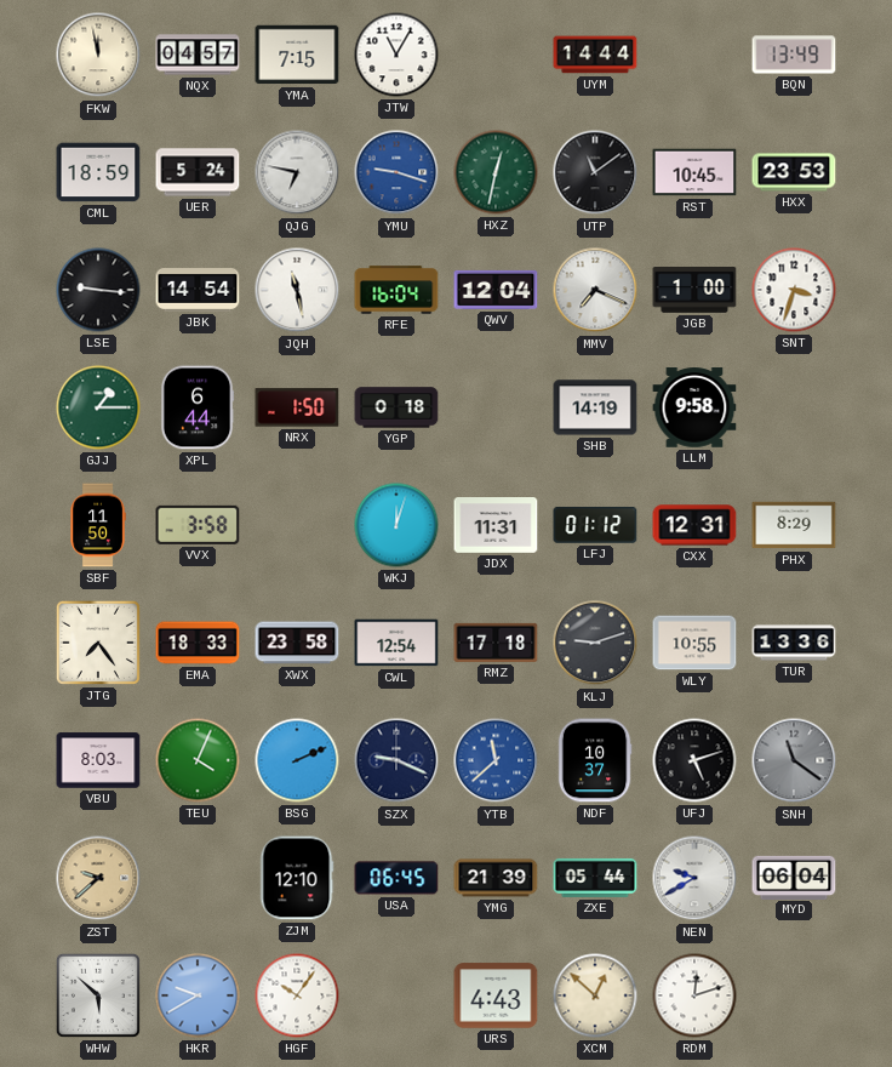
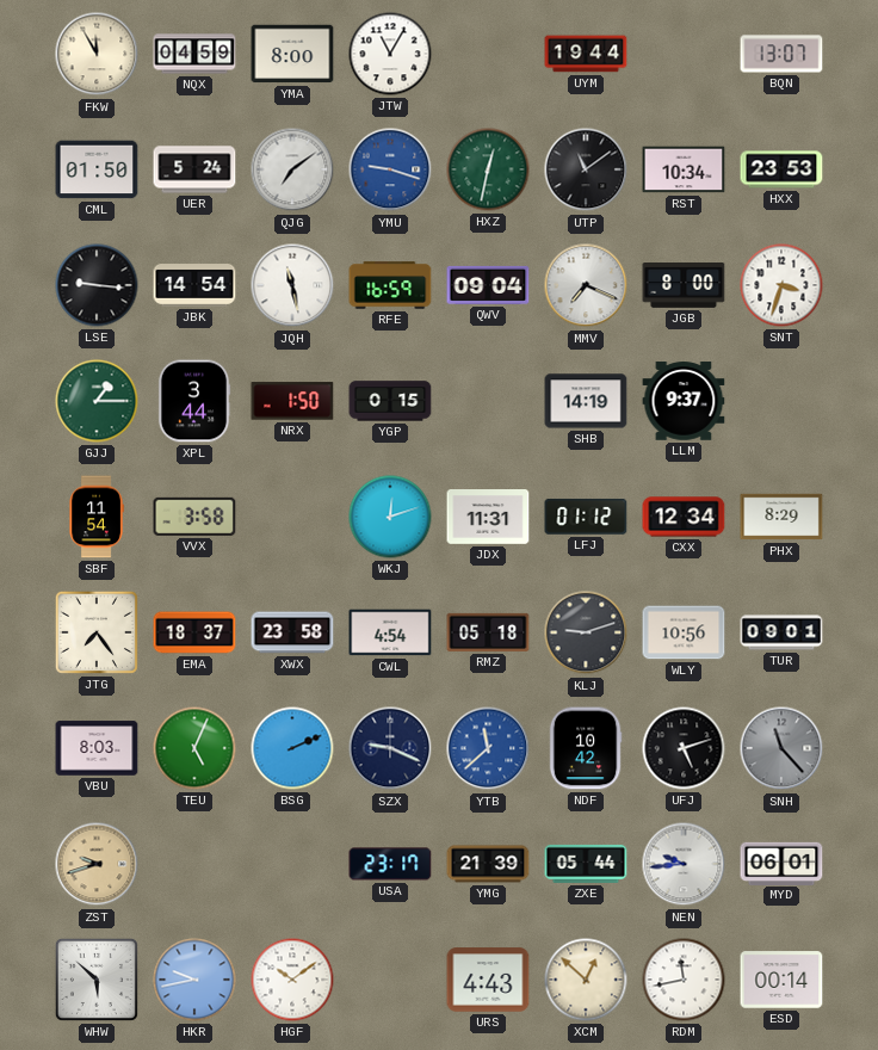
FKW: 11:58 -> 11:55
NQX: 04:57 -> 04:59
YMA: 7:15 -> 8:00
UYM: 14:44 -> 19:44
BQN: 13:49 -> 13:07
CML: 18:59 -> 01:50
QJG: 6:47 -> 7:09
RST: 10:45 -> 10:34
RFE: 16:04 -> 16:59
QWV: 12:04 -> 09:04
JGB: 1:00 -> 8:00
XPL: 6:44 -> 3:44
YGP: 0:18 -> 0:15
LLM: 9:58 -> 9:37
SBF: 11:50 -> 11:54
WKJ: 12:03 -> 12:12
CXX: 12:31 -> 12:34
EMA: 18:33 -> 18:37
CWL: 12:54 -> 4:54
RMZ: 17:18 -> 05:18
WLY: 10:55 -> 10:56
TUR: 13:36 -> 09:01
TEU: 4:04 -> 5:04
NDF: 10:37 -> 10:42
SNH: 11:21 -> 11:23
ZST: 9:38 -> 9:42
ZJM: 12:10 -> none
USA: 06:45 -> 23:17
NEN: 9:40 -> 9:44
MYD: 06:04 -> 06:01
HKR: 9:40 -> 9:43
HGF: 10:06 -> 10:09
RDM: 12:12 -> 11:43
ESD: none -> 00:14
